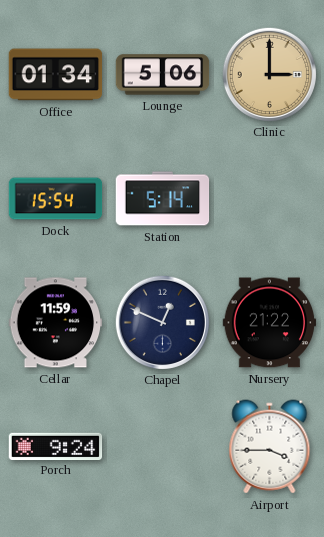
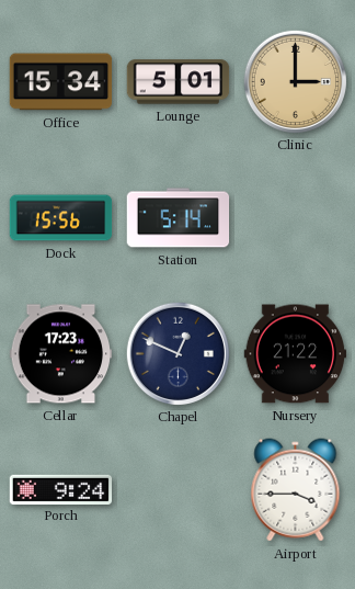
Office: 01:34 -> 15:34
Lounge: 5:06 -> 5:01
Dock: 15:54 -> 15:56
Cellar: 11:59 -> 17:23
